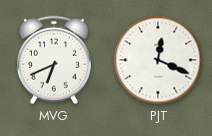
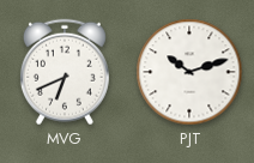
PJT: 12:19 -> 10:12
